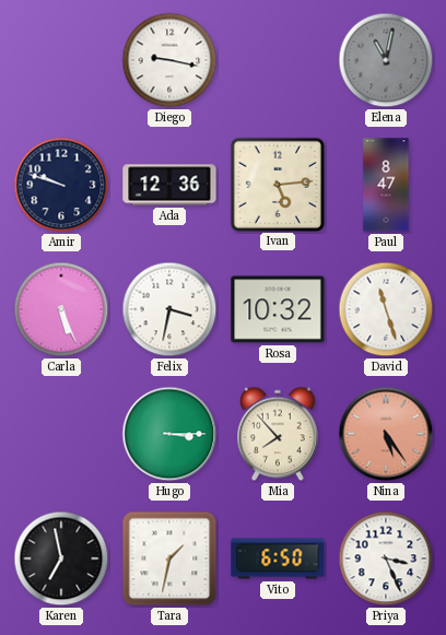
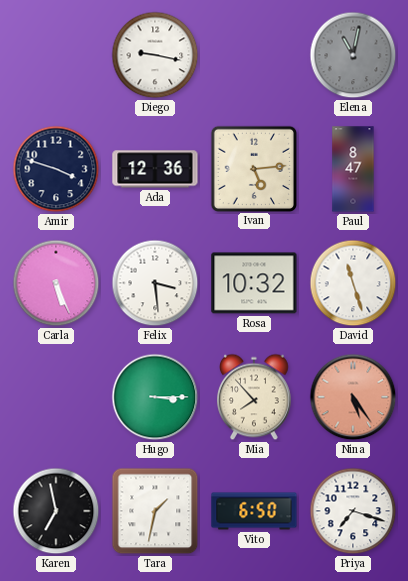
Amir: 9:48 -> 3:48
Felix: 3:32 -> 3:29
Priya: 3:26 -> 7:18
